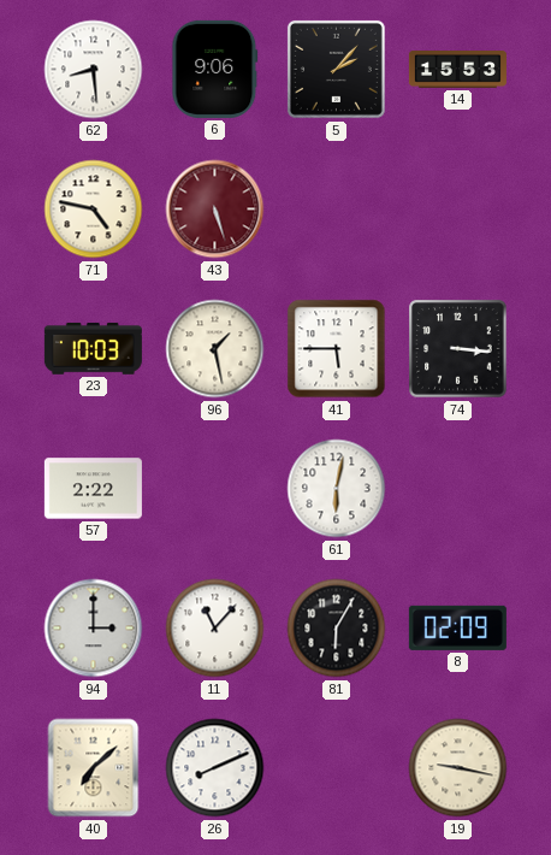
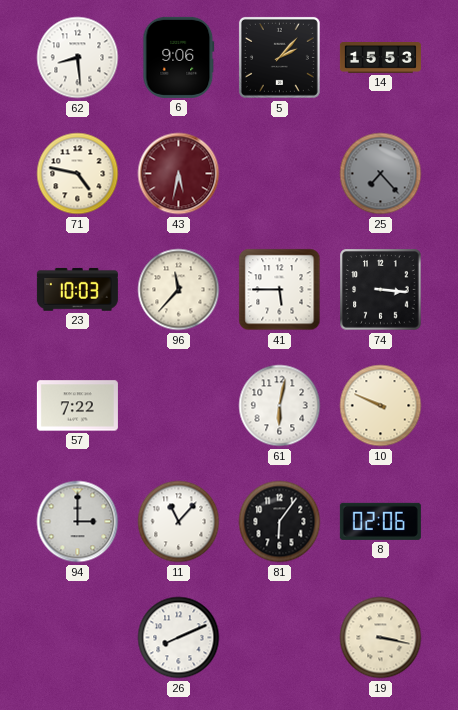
43: 5:27 -> 5:32
25: none -> 7:23
96: 1:28 -> 11:37
57: 2:22 -> 7:22
10: none -> 9:49
81: 6:05 -> 6:06
8: 02:09 -> 02:06
40: 7:08 -> none
19: 9:17 -> 3:17
